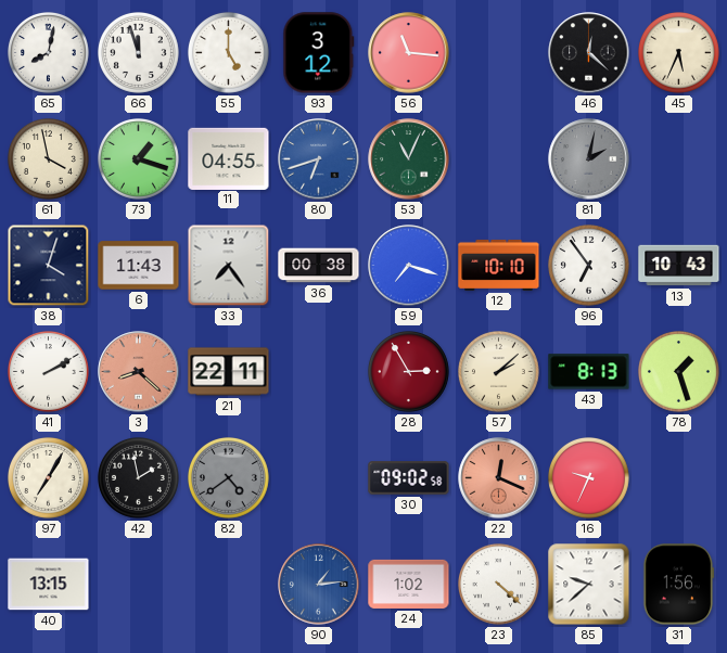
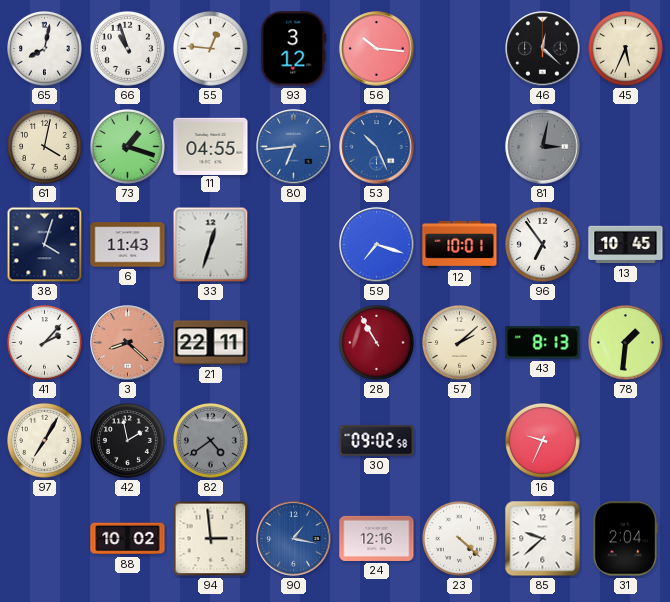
66: 11:57 -> 10:57
55: 5:00 -> 12:46
56: 11:16 -> 10:16
61: 3:58 -> 4:02
80: 6:42 -> 6:44
53: 11:04 -> 10:26
53 dial: green -> blue
81: 2:02 -> 3:02
33: 7:24 -> 12:33
36: 00:38 -> none
12: 10:10 -> 10:01
13: 10:43 -> 10:45
41: 2:10 -> 2:07
28: 2:55 -> 10:55
78: 1:27 -> 1:31
22: 12:19 -> none
40: 13:15 -> none
88: none -> 10:02
94: none -> 2:59
90: 1:14 -> 1:17
24: 1:02 -> 12:16
31: 1:56 -> 2:04
